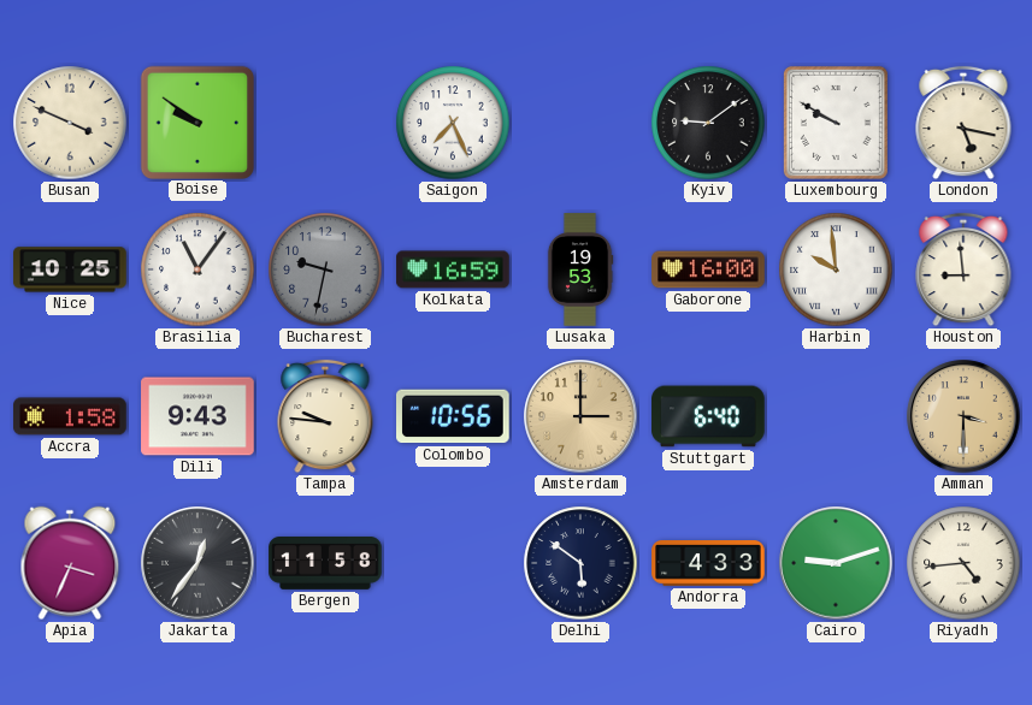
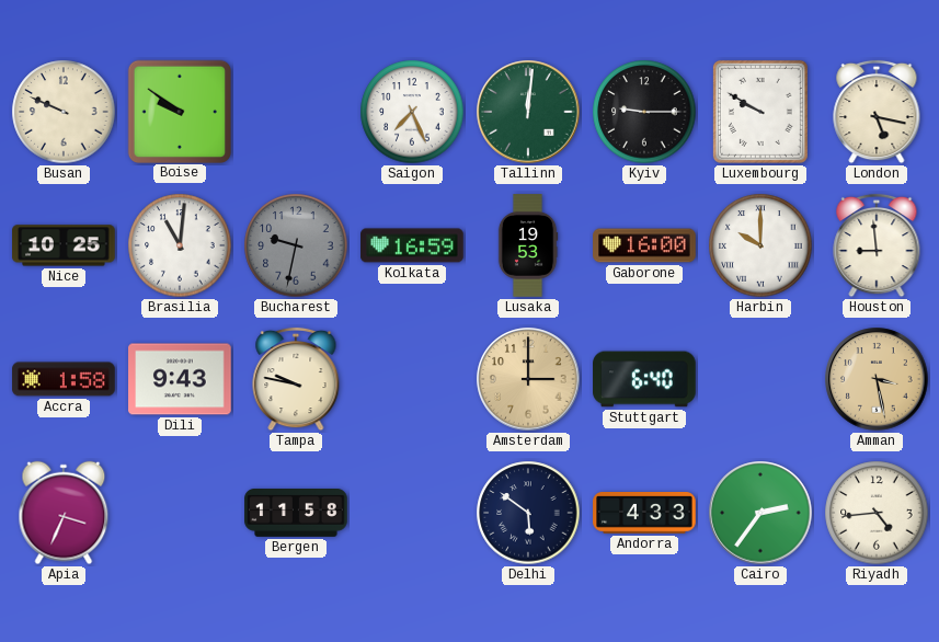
Busan: 3:49 -> 9:49
Tallinn: none -> 12:01
Kyiv: 9:09 -> 9:15
Brasilia: 11:06 -> 11:01
Harbin: 9:59 -> 10:00
Tampa: 9:46 -> 9:47
Colombo: 10:56 -> none
Amman: 3:30 -> 3:28
Jakarta: 12:36 -> none
Cairo: 9:12 -> 2:36
